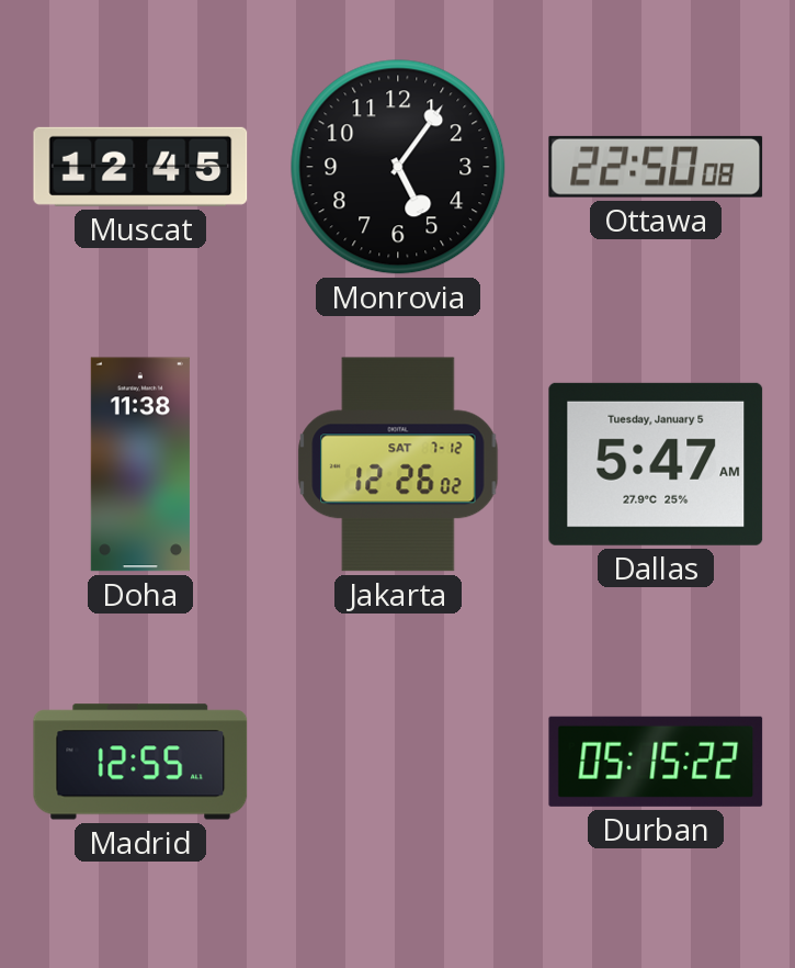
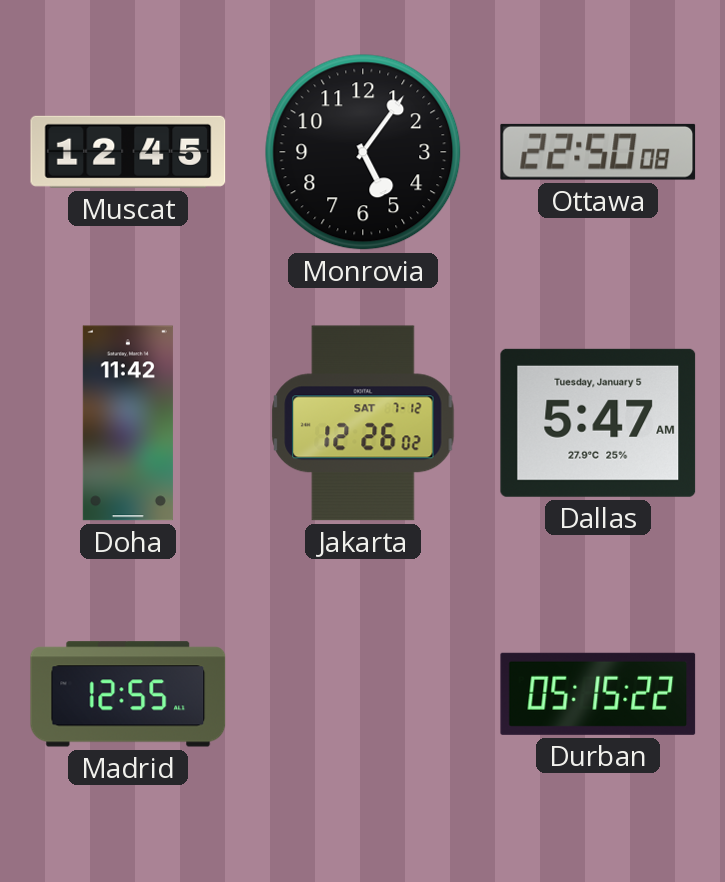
Doha: 11:38 -> 11:42
